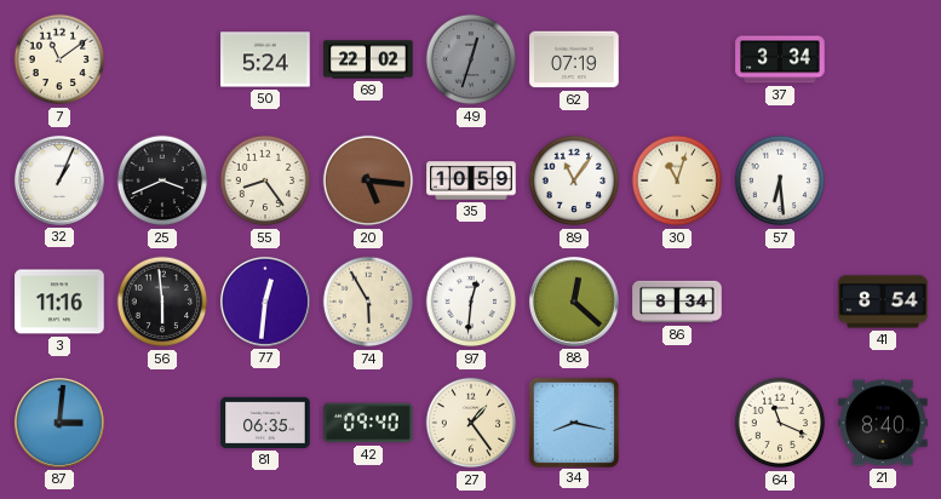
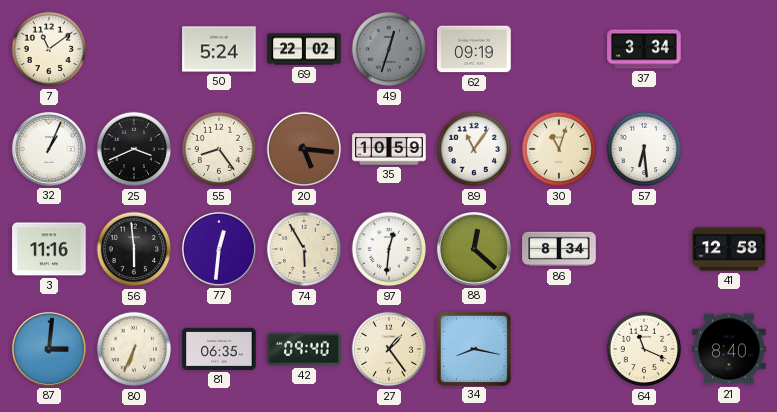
62: 07:19 -> 09:19
41: 8:54 -> 12:58
80: none -> 6:34
